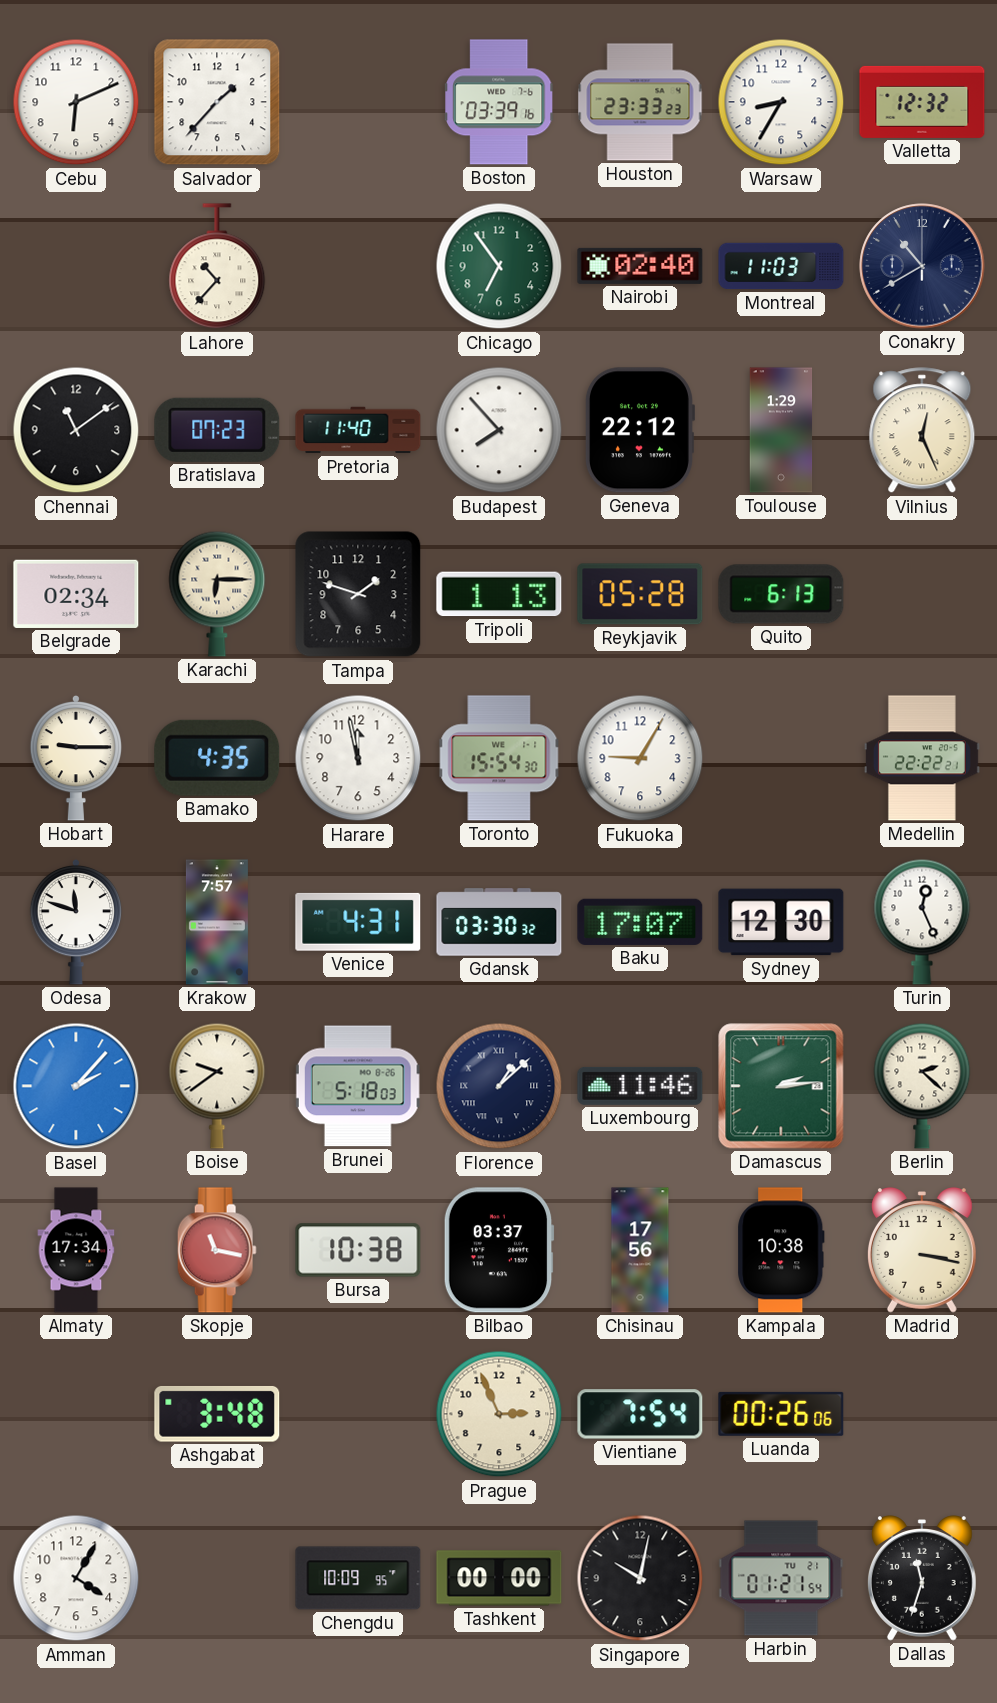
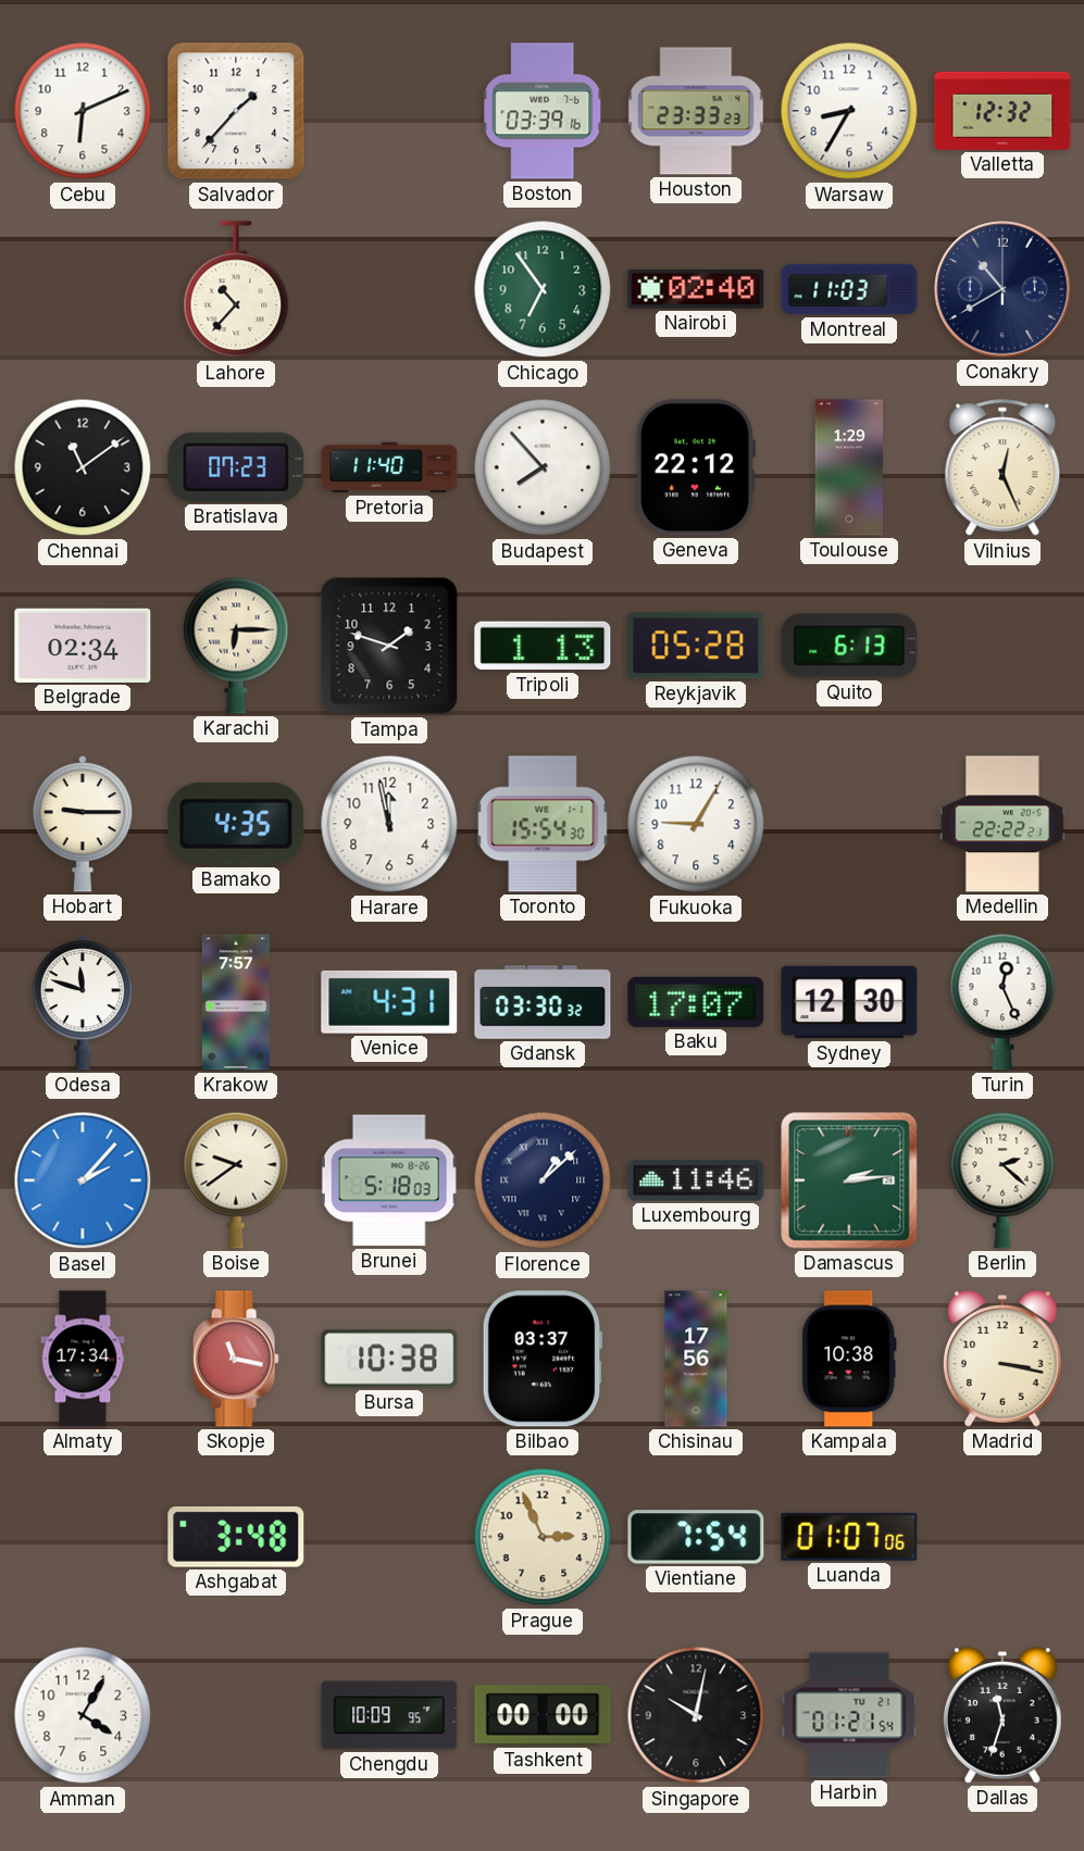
Luanda: 00:26 -> 01:07
